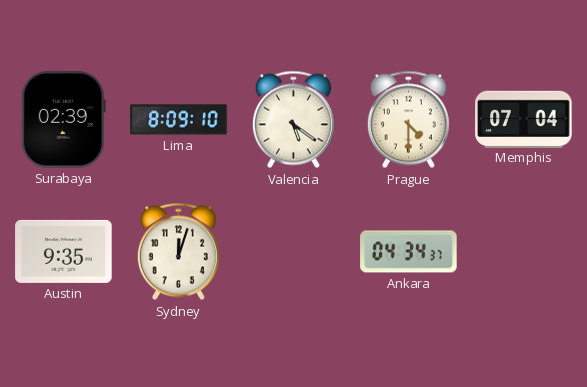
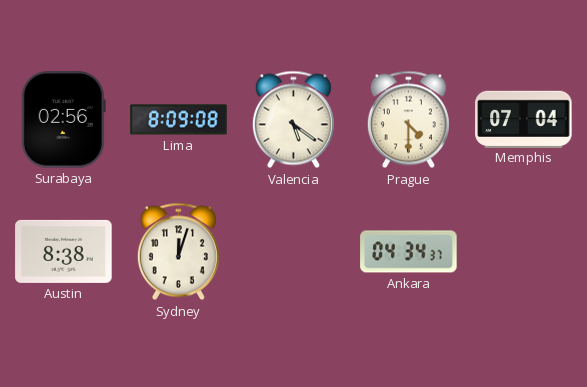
Surabaya: 02:39 -> 02:56
Lima: 8:09:10 -> 8:09:08
Austin: 9:35 -> 8:38
